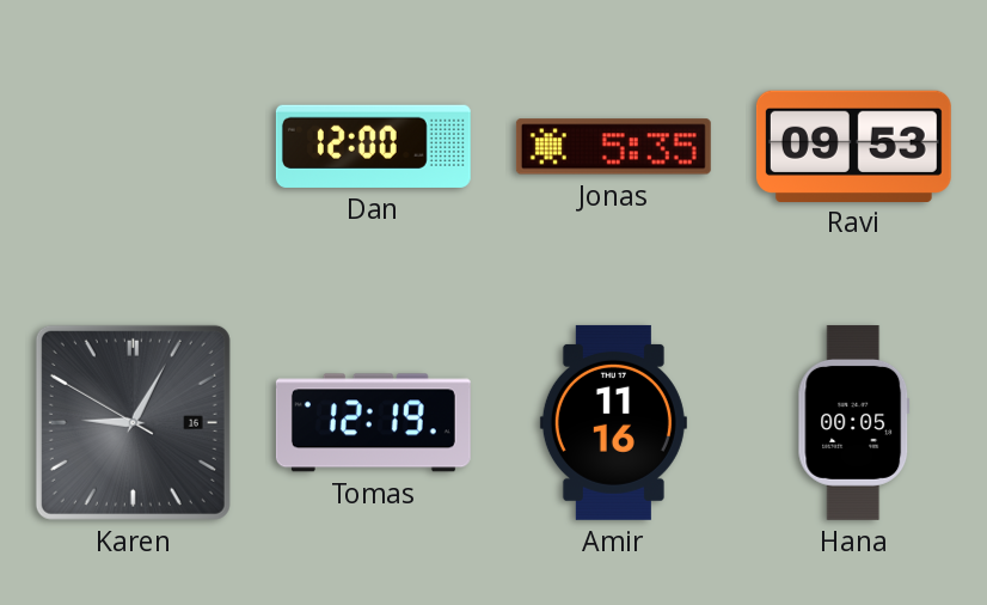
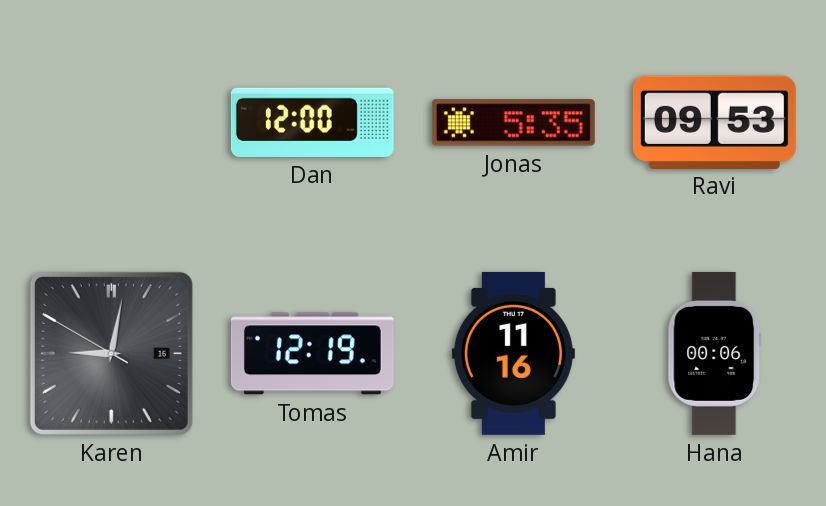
Karen: 9:04 -> 9:01
Hana: 00:05 -> 00:06
